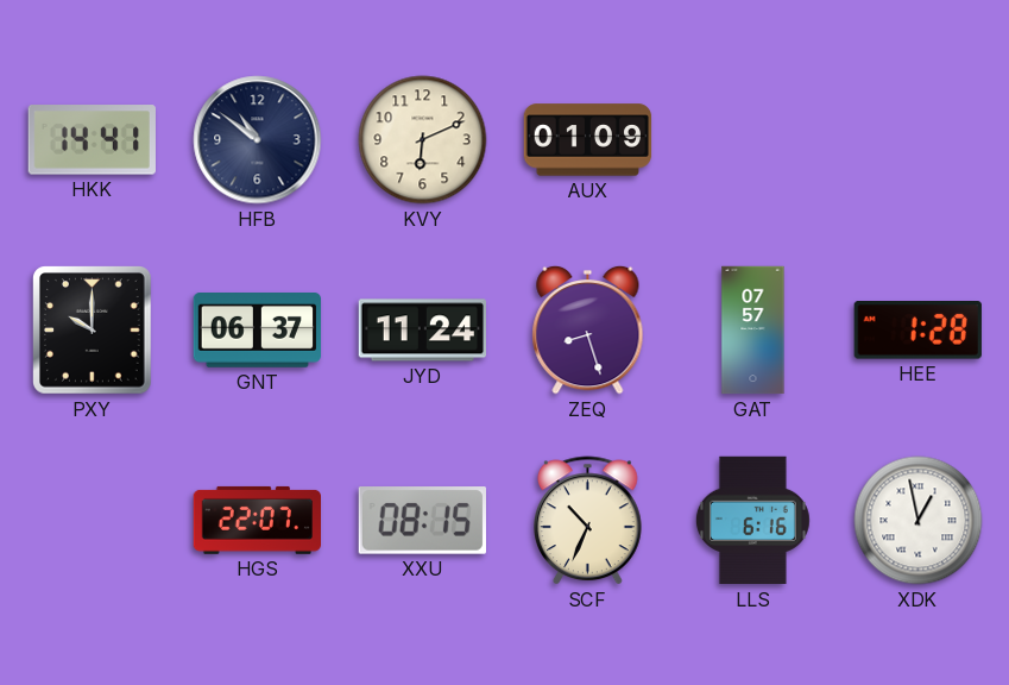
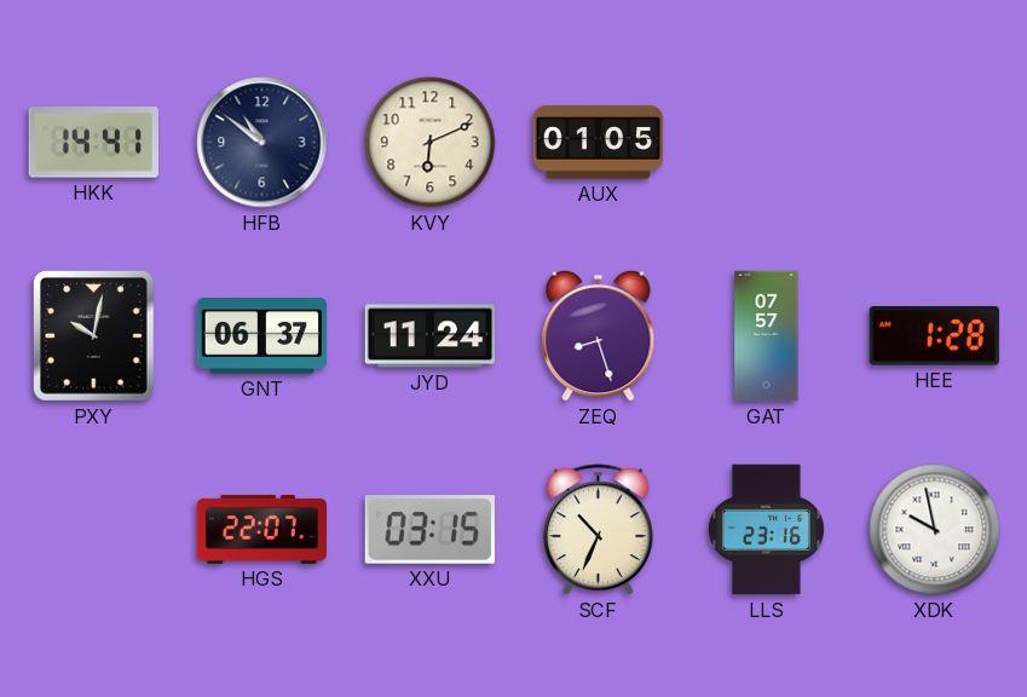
AUX: 01:09 -> 01:05
PXY: 10:00 -> 10:02
XXU: 08:15 -> 03:15
LLS: 6:16 -> 23:16
XDK: 12:58 -> 9:58
